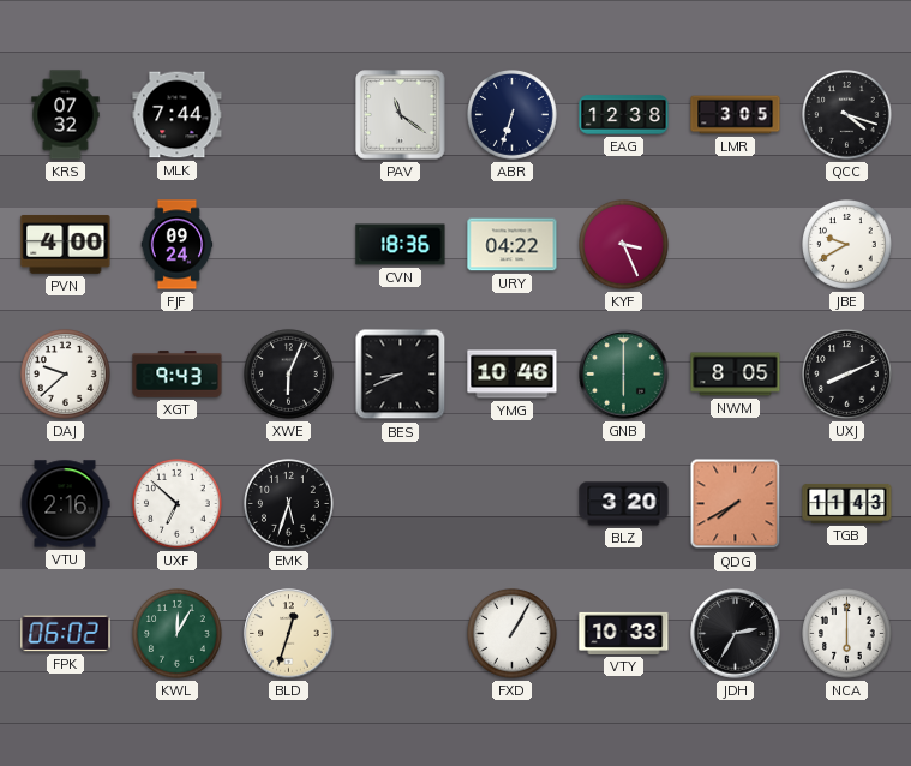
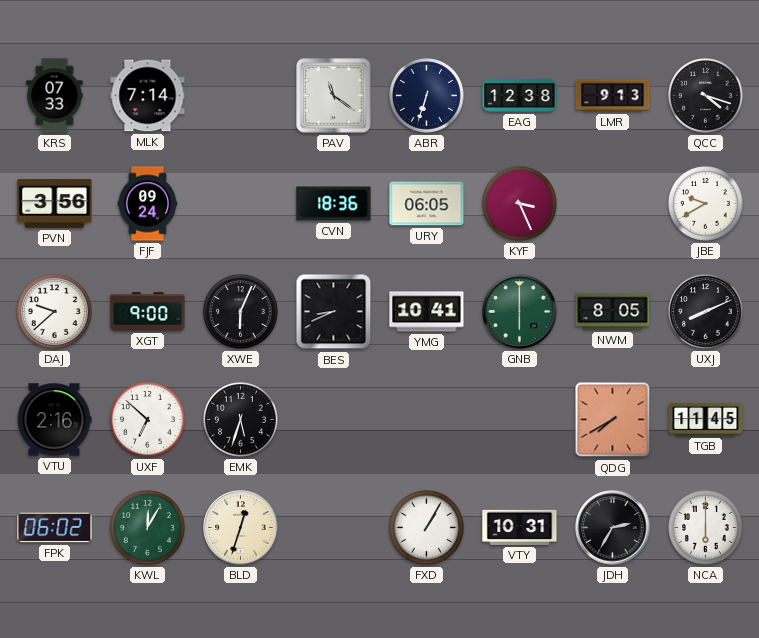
KRS: 07:32 -> 07:33
MLK: 7:44 -> 7:14
LMR: 3:05 -> 9:13
PVN: 4:00 -> 3:56
URY: 04:22 -> 06:05
XGT: 9:43 -> 9:00
YMG: 10:46 -> 10:41
BLZ: 3:20 -> none
TGB: 11:43 -> 11:45
VTY: 10:33 -> 10:31
